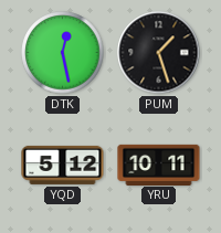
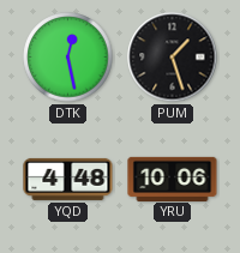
YQD: 5:12 -> 4:48
YRU: 10:11 -> 10:06
